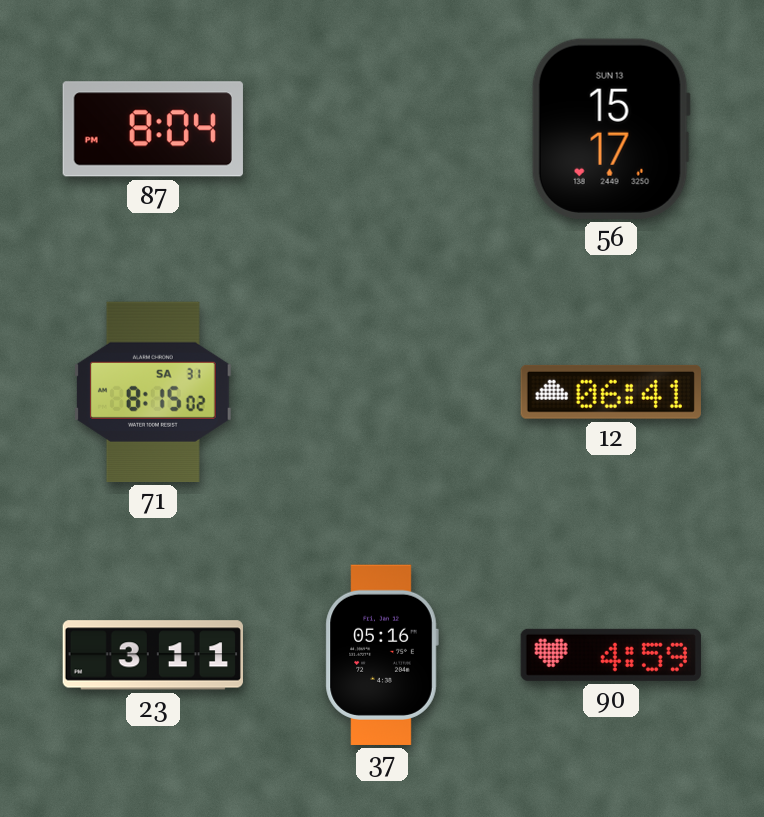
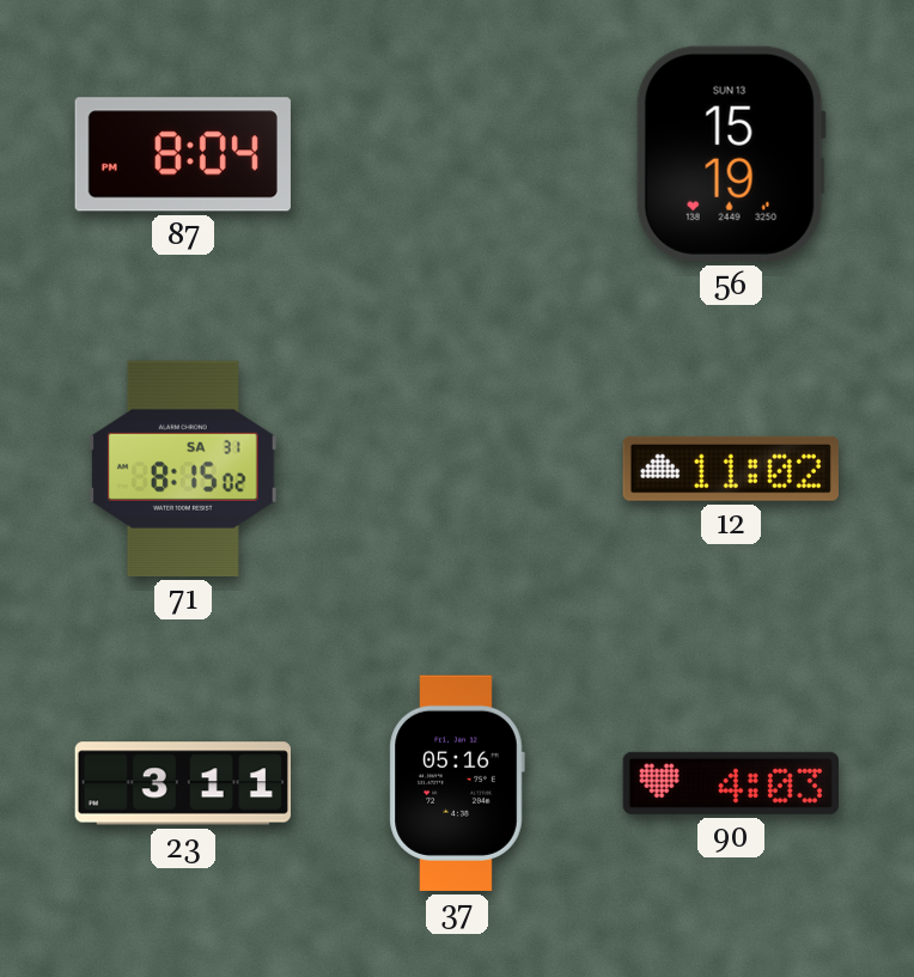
56: 15:17 -> 15:19
12: 06:41 -> 11:02
90: 4:59 -> 4:03
